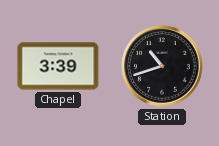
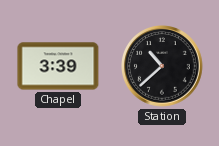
Station: 10:42 -> 10:38
